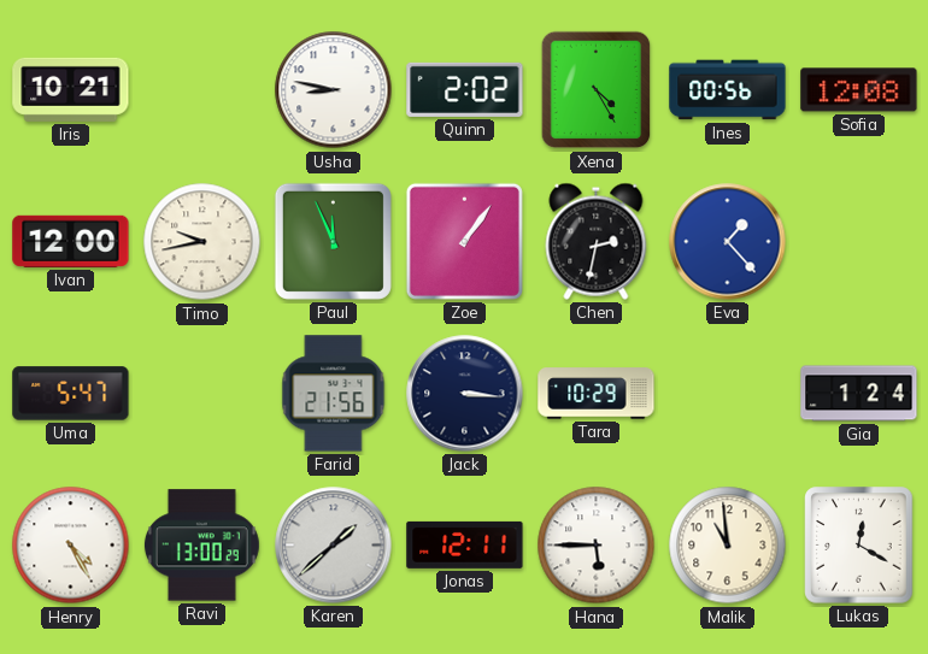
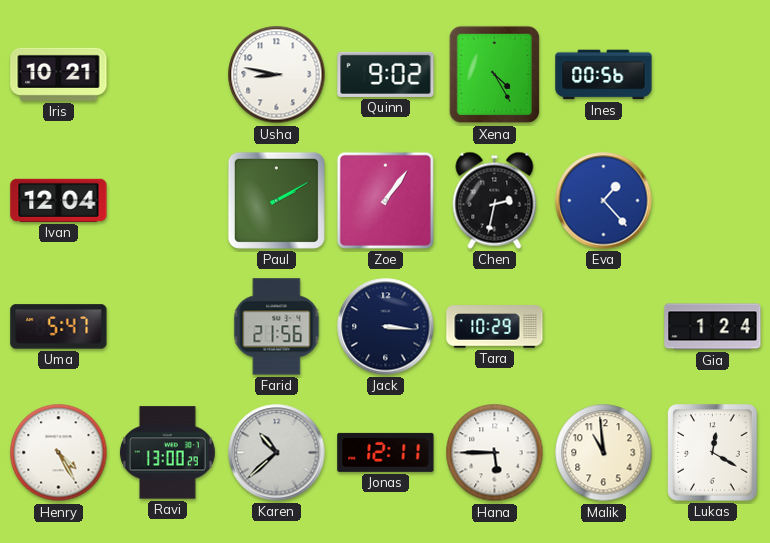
Quinn: 2:02 -> 9:02
Sofia: 12:08 -> none
Ivan: 12:00 -> 12:04
Timo: 9:43 -> none
Paul: 11:56 -> 2:10
Karen: 1:38 -> 10:38
